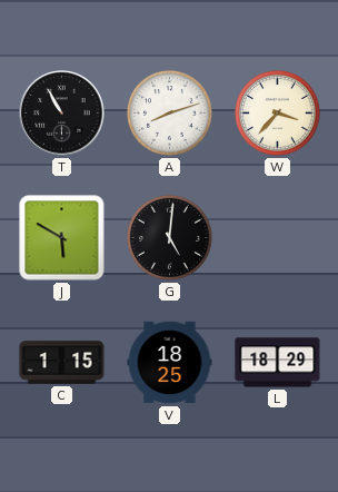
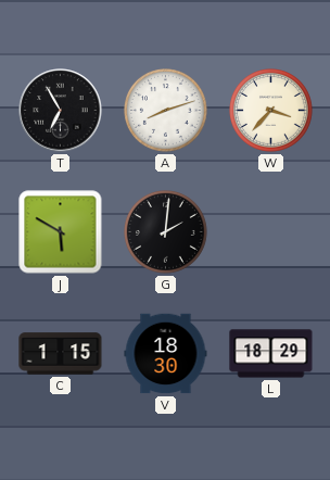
T: 10:55 -> 6:55
G: 5:01 -> 2:01
V: 18:25 -> 18:30
